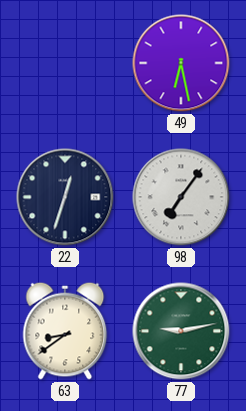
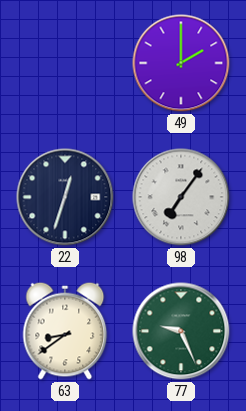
49: 6:28 -> 2:00
77: 9:13 -> 9:26
